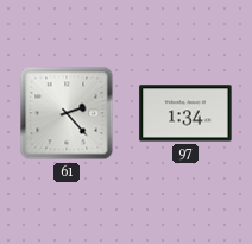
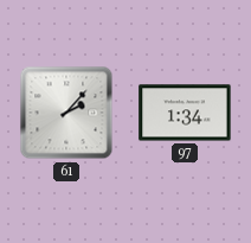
61: 2:23 -> 2:07
